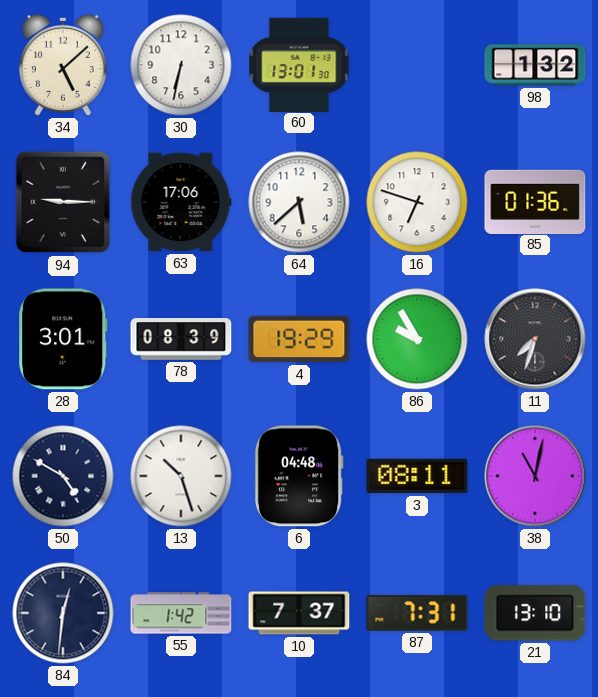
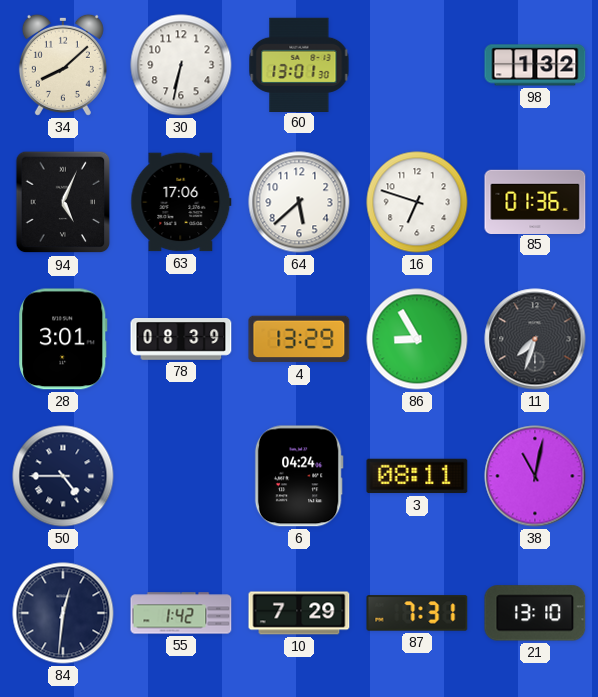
34: 5:08 -> 8:08
94: 9:15 -> 5:04
4: 19:29 -> 13:29
86: 9:55 -> 8:55
50: 4:50 -> 4:45
13: 10:27 -> none
6: 04:48 -> 04:24
10: 7:37 -> 7:29
